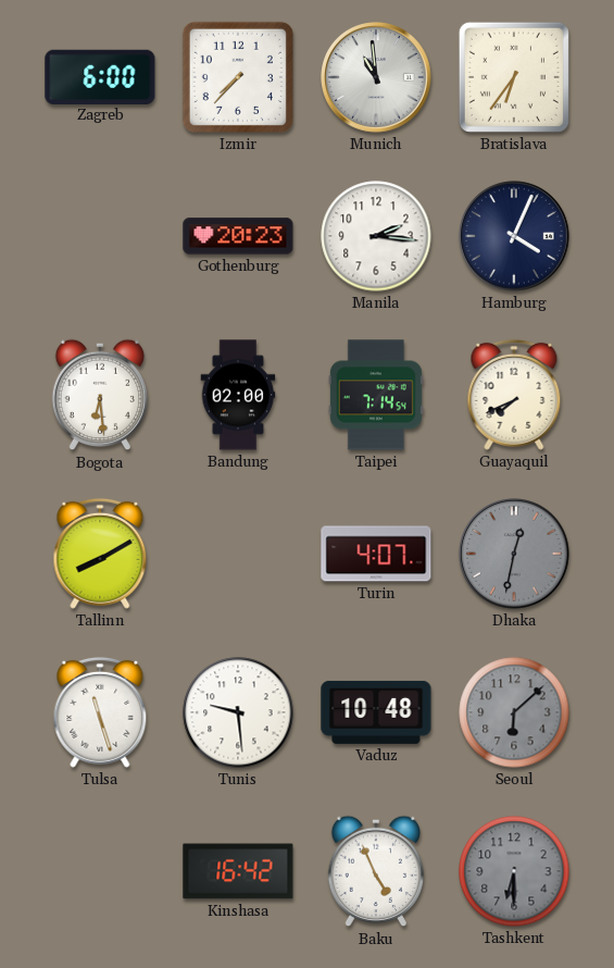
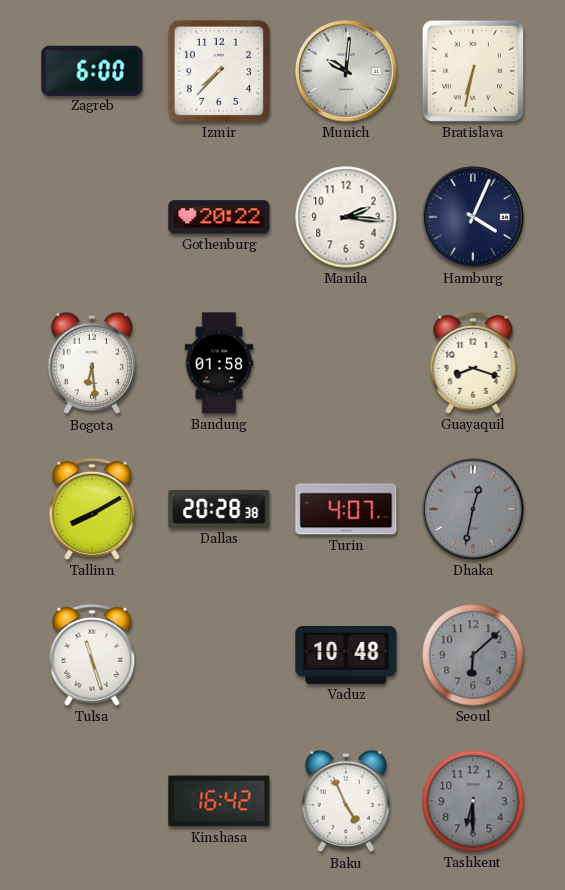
Munich: 10:59 -> 10:01
Bratislava: 6:36 -> 6:32
Gothenburg: 20:23 -> 20:22
Bandung: 02:00 -> 01:58
Taipei: 7:14 -> none
Guayaquil: 7:41 -> 8:18
Dallas: none -> 20:28
Tunis: 9:29 -> none
